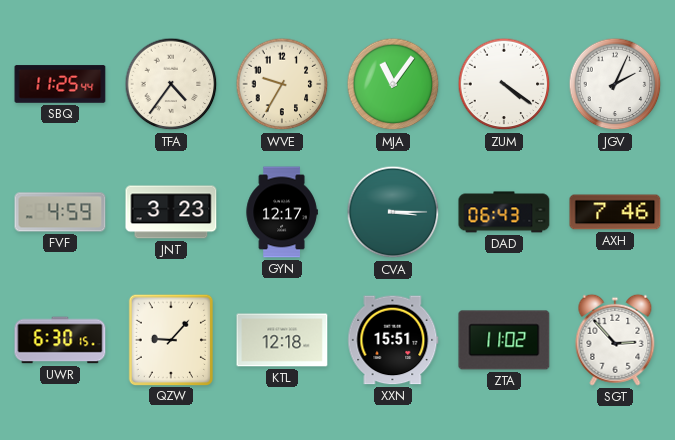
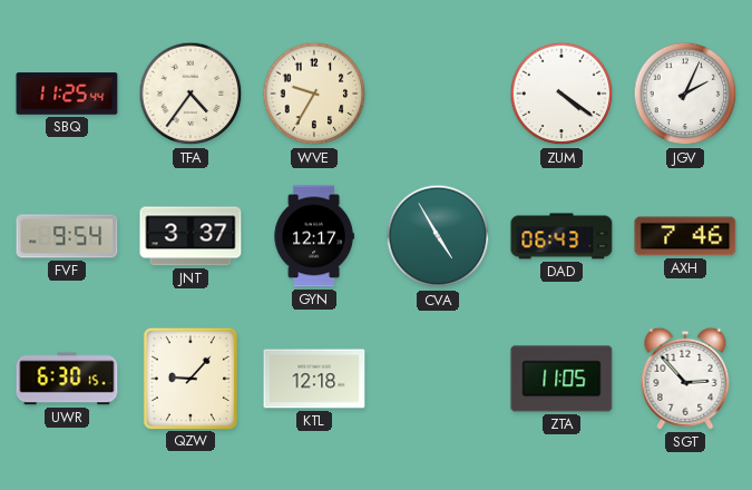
MJA: 11:06 -> none
FVF: 4:59 -> 9:54
JNT: 3:23 -> 3:37
CVA: 3:15 -> 4:55
XXN: 15:51 -> none
ZTA: 11:02 -> 11:05
